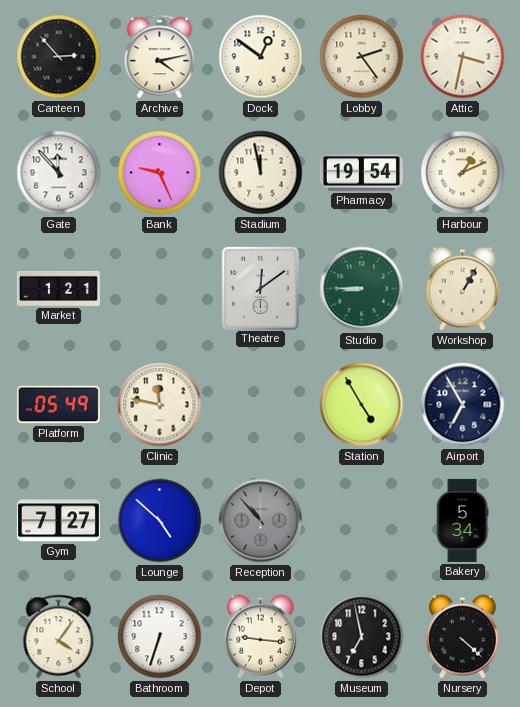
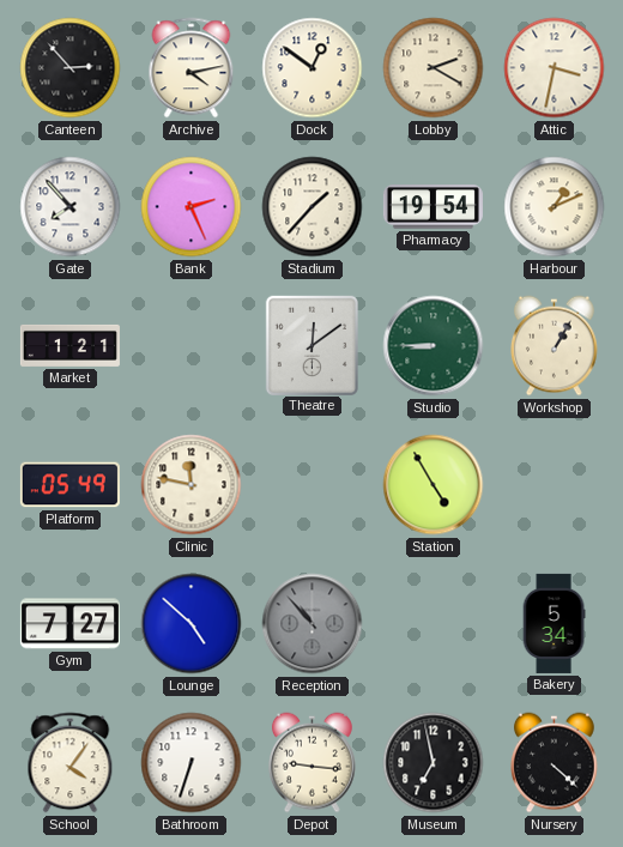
Lobby: 2:24 -> 2:20
Gate: 11:53 -> 7:53
Bank: 9:26 -> 2:26
Stadium: 11:58 -> 1:37
Airport: 6:55 -> none
